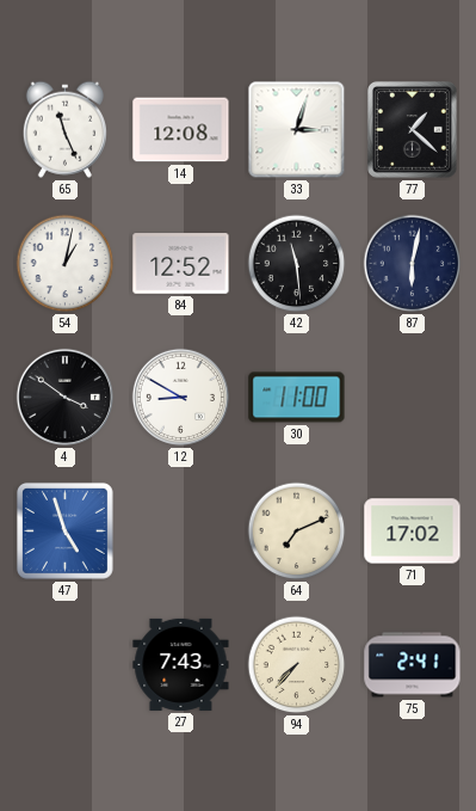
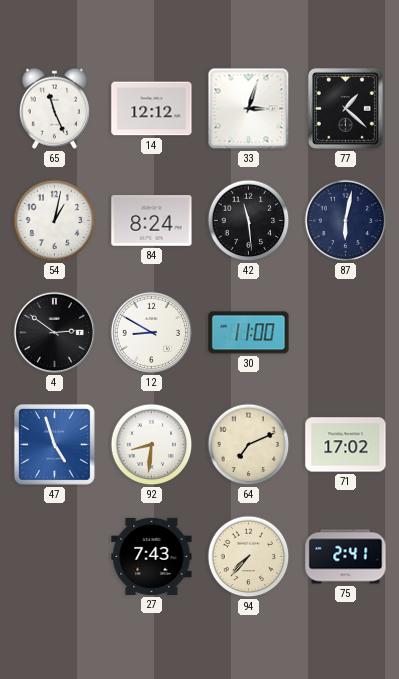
14: 12:08 -> 12:12
84: 12:52 -> 8:24
4: 3:51 -> 2:51
92: none -> 8:31
